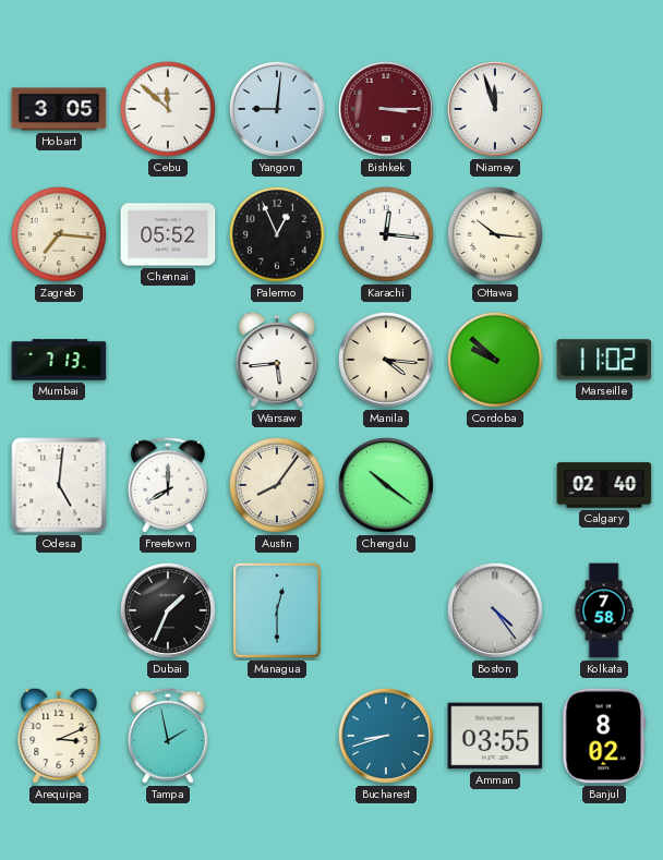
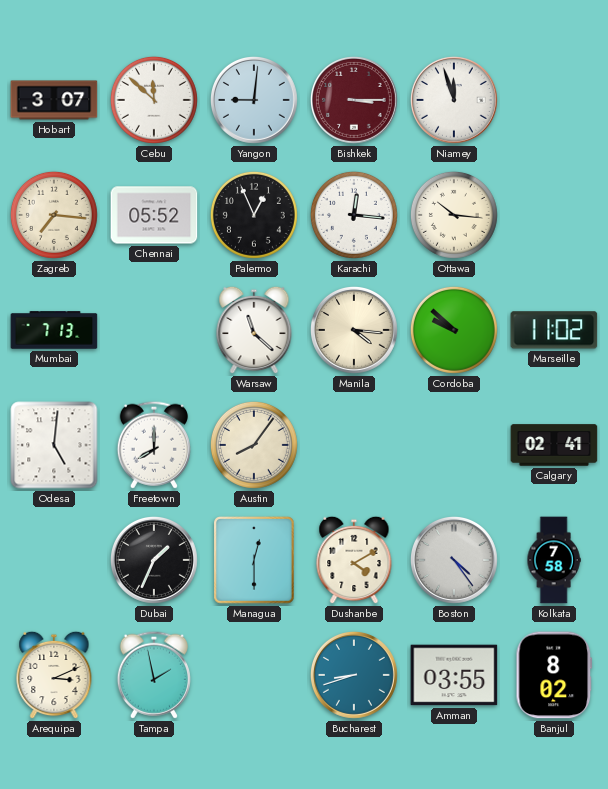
Hobart: 3:05 -> 3:07
Warsaw: 5:44 -> 11:22
Chengdu: 10:21 -> none
Calgary: 02:40 -> 02:41
Dushanbe: none -> 4:10
